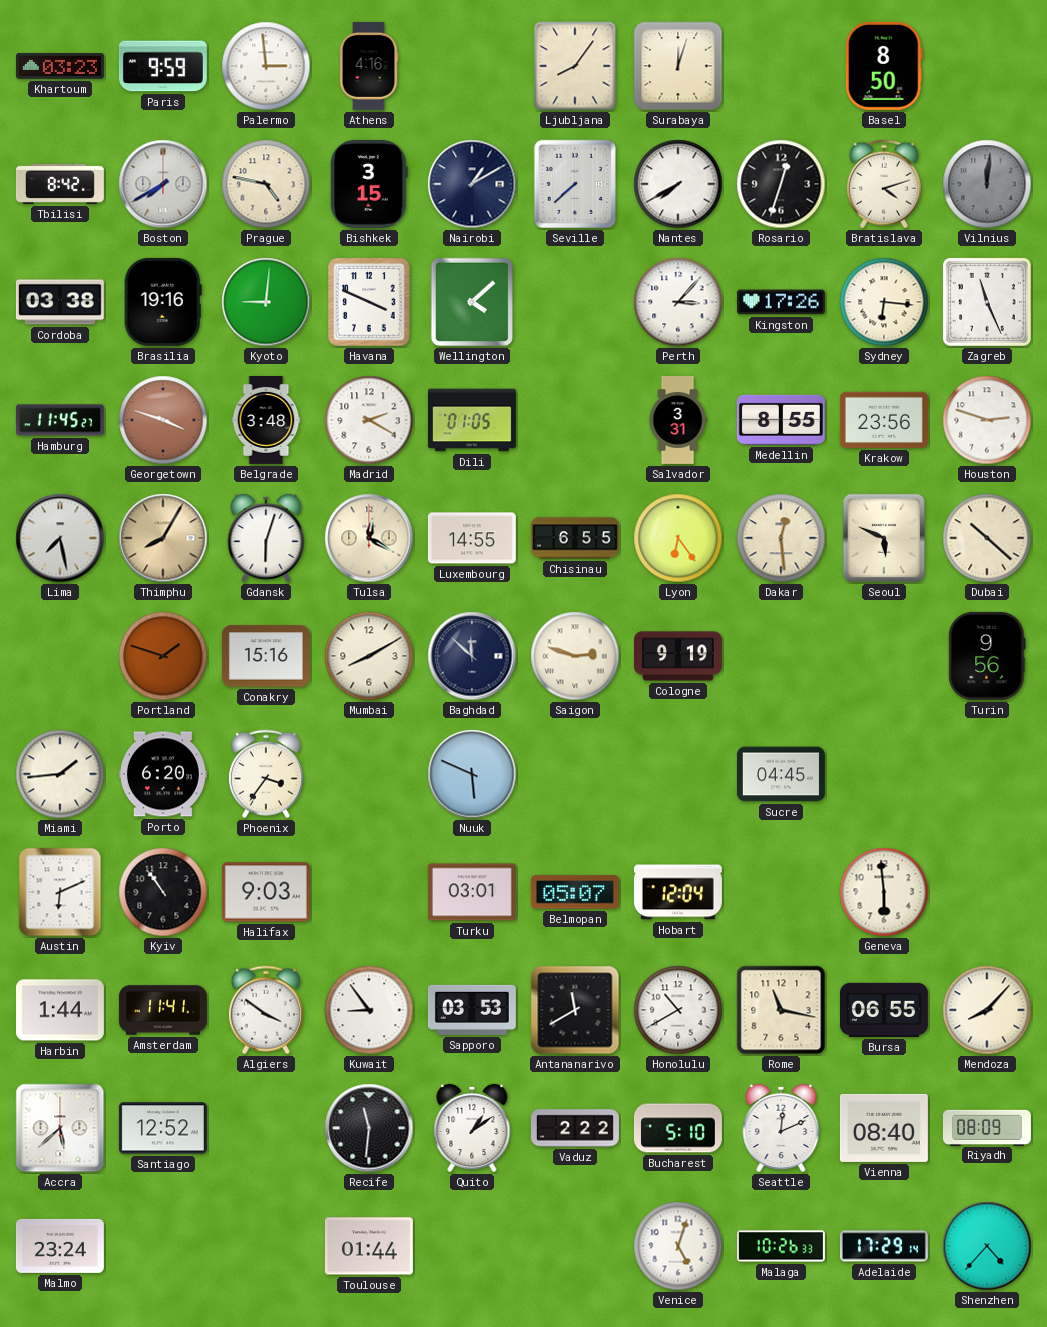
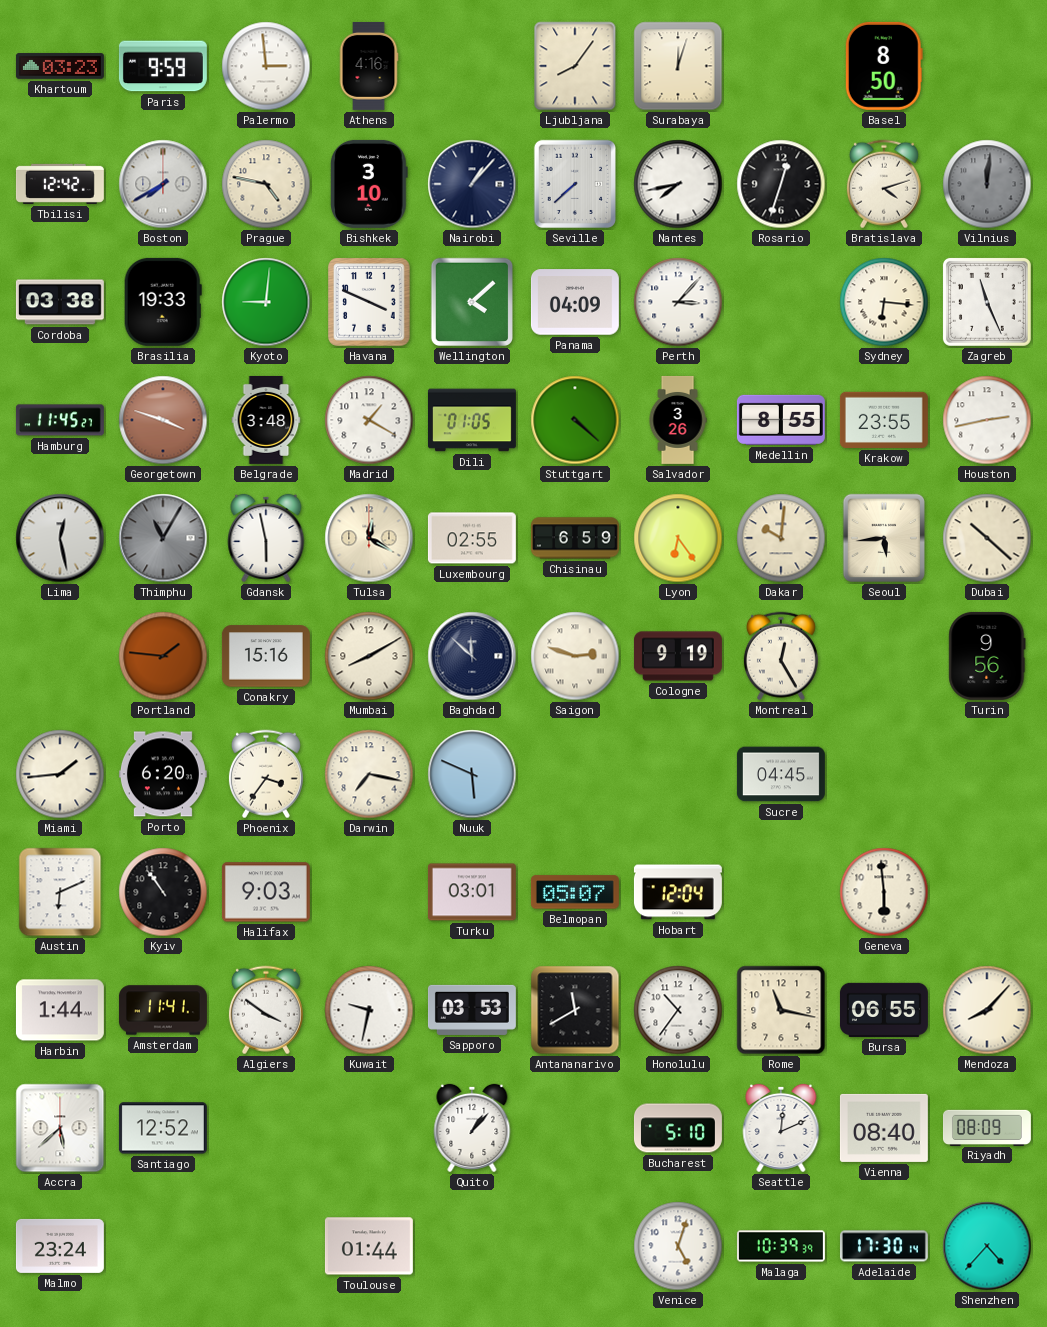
Tbilisi: 8:42 -> 12:42
Bishkek: 3:15 -> 3:10
Nairobi: 1:10 -> 1:07
Nantes: 7:40 -> 7:43
Brasilia: 19:16 -> 19:33
Panama: none -> 04:09
Kingston: 17:26 -> none
Madrid: 2:20 -> 1:20
Stuttgart: none -> 4:22
Salvador: 3:31 -> 3:26
Krakow: 23:56 -> 23:55
Houston: 2:48 -> 2:43
Lima: 7:28 -> 12:28
Thimphu: 8:05 -> 11:05
Thimphu dial: champagne -> grey
Gdansk: 6:03 -> 5:58
Luxembourg: 14:55 -> 02:55
Chisinau: 6:55 -> 6:59
Dakar: 12:29 -> 10:01
Seoul: 5:49 -> 5:44
Portland: 1:48 -> 1:46
Montreal: none -> 12:25
Darwin: none -> 7:17
Kuwait: 8:54 -> 9:32
Honolulu: 10:40 -> 10:36
Recife: 11:31 -> none
Quito: 1:09 -> 1:07
Vaduz: 2:22 -> none
Malaga: 10:26 -> 10:39
Adelaide: 17:29 -> 17:30
